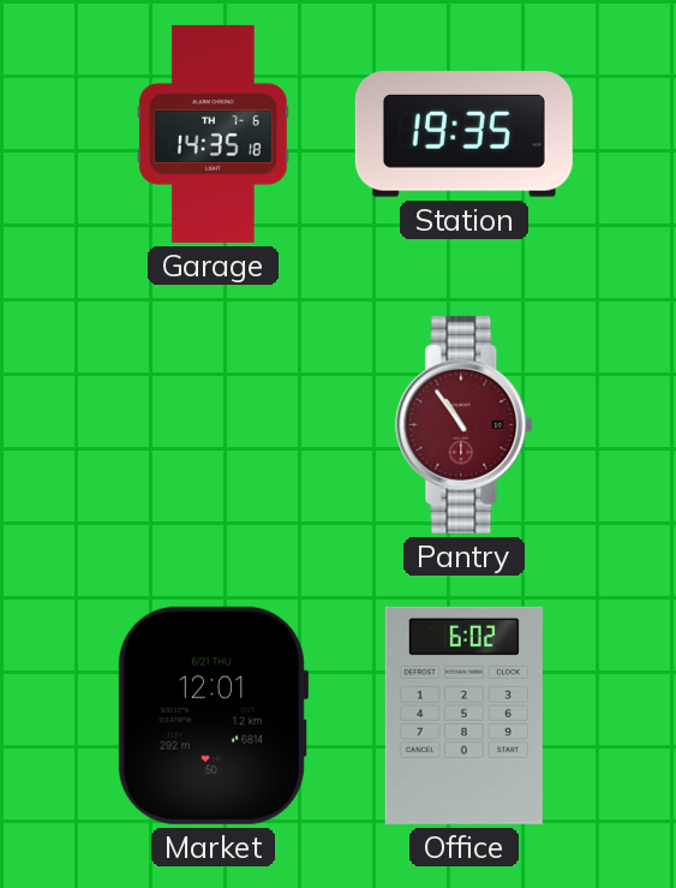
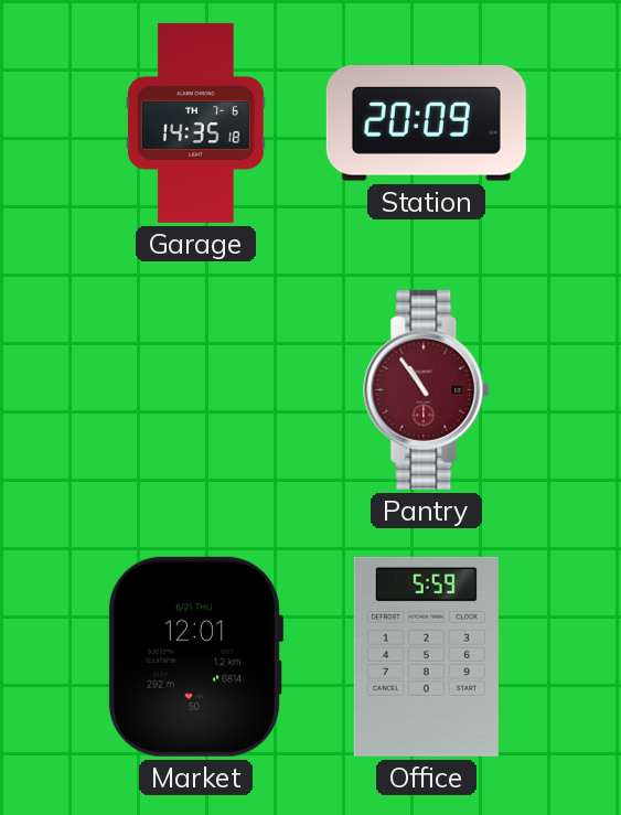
Station: 19:35 -> 20:09
Office: 6:02 -> 5:59
